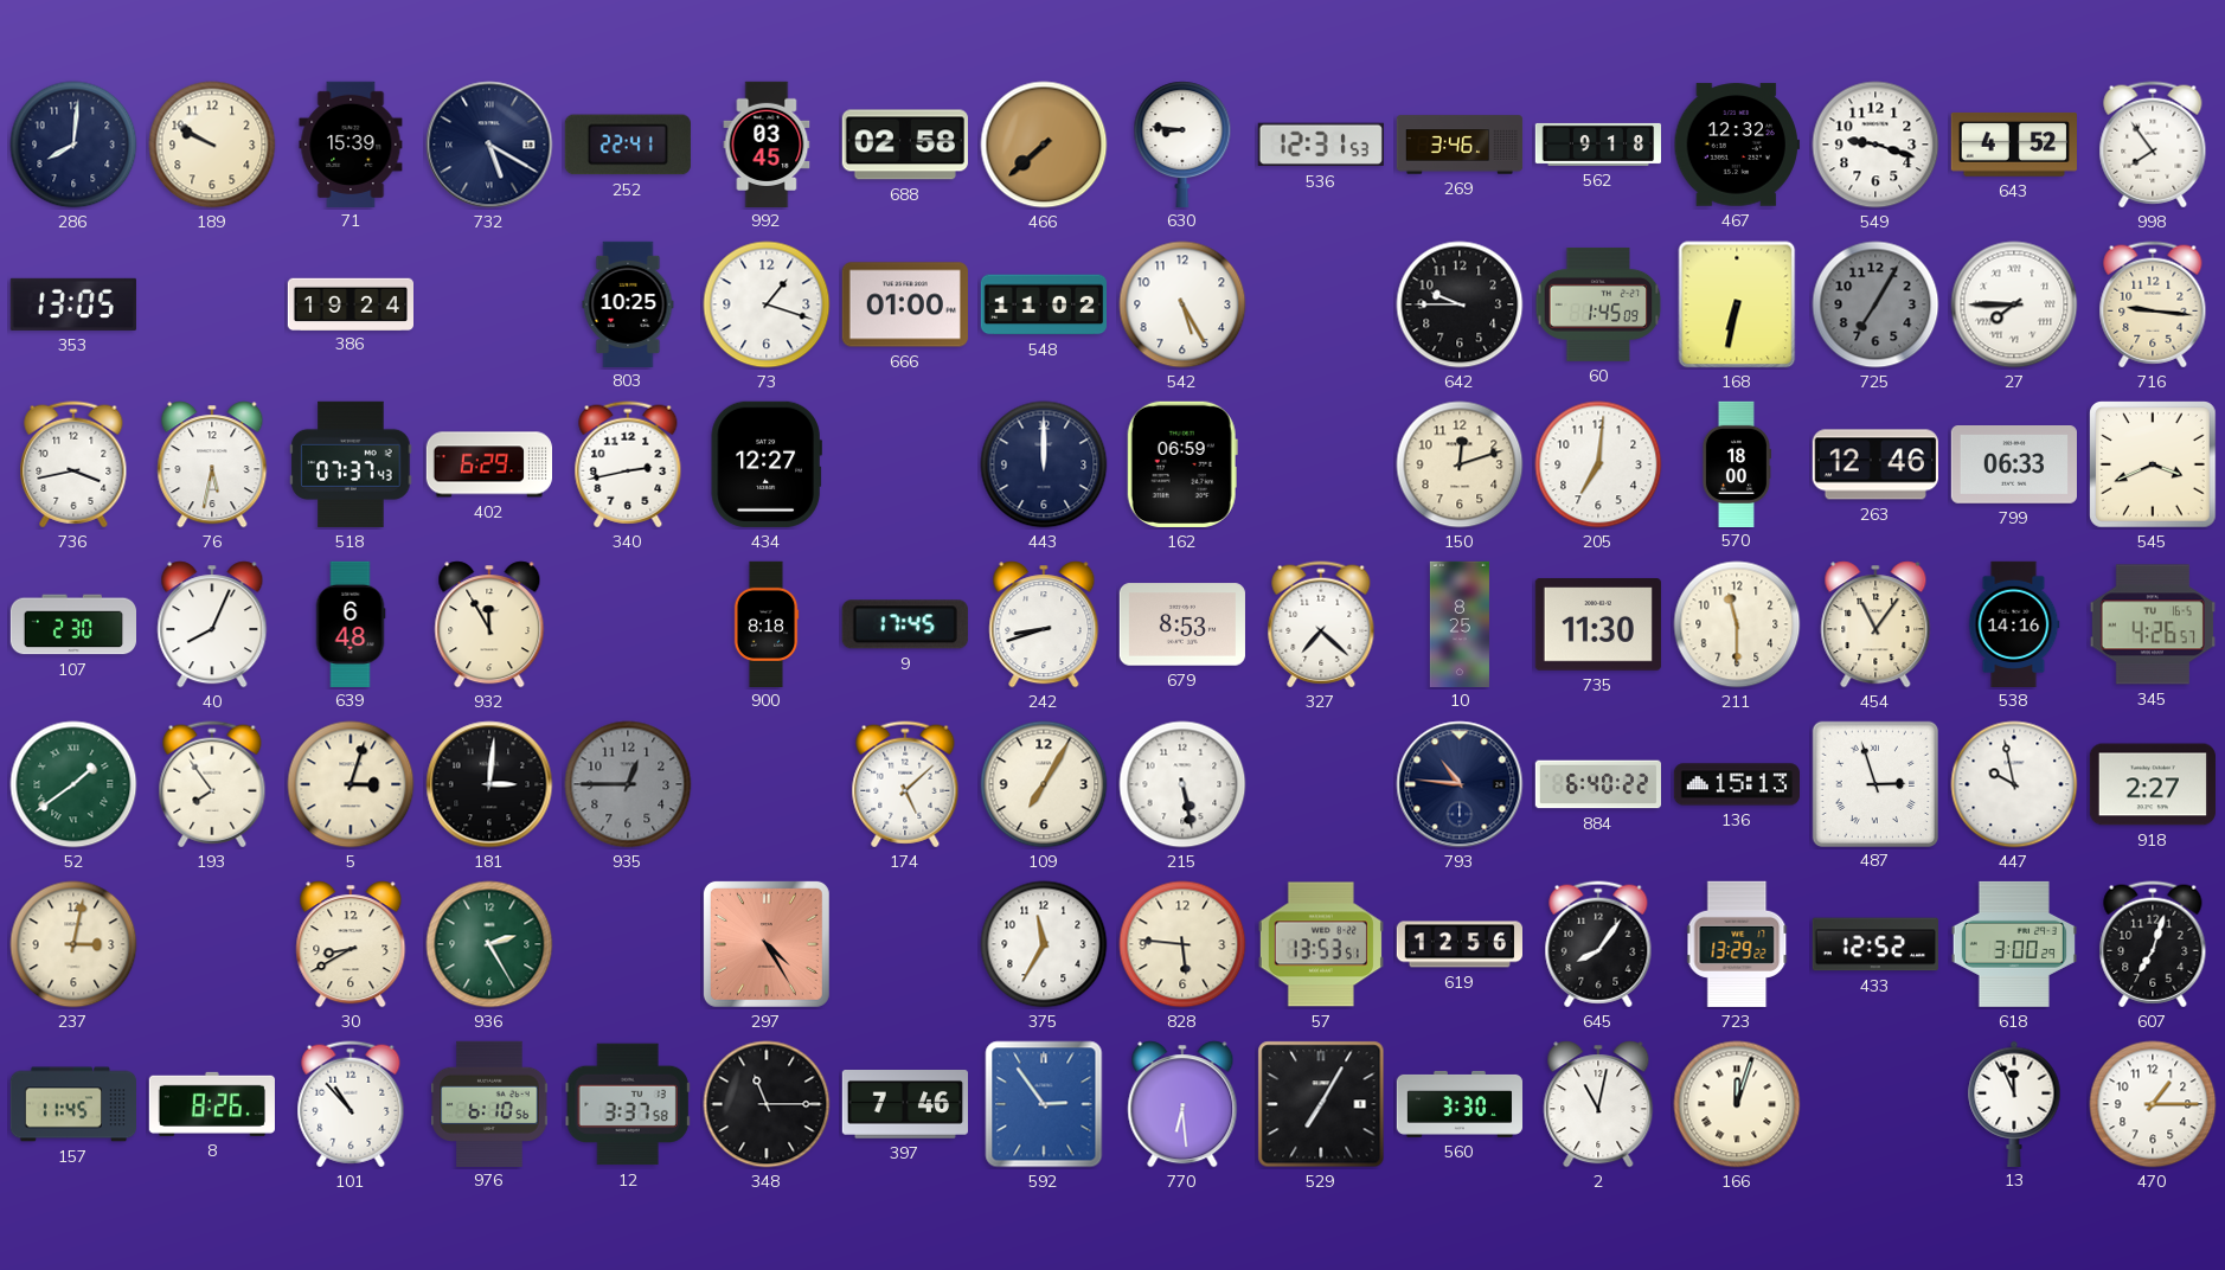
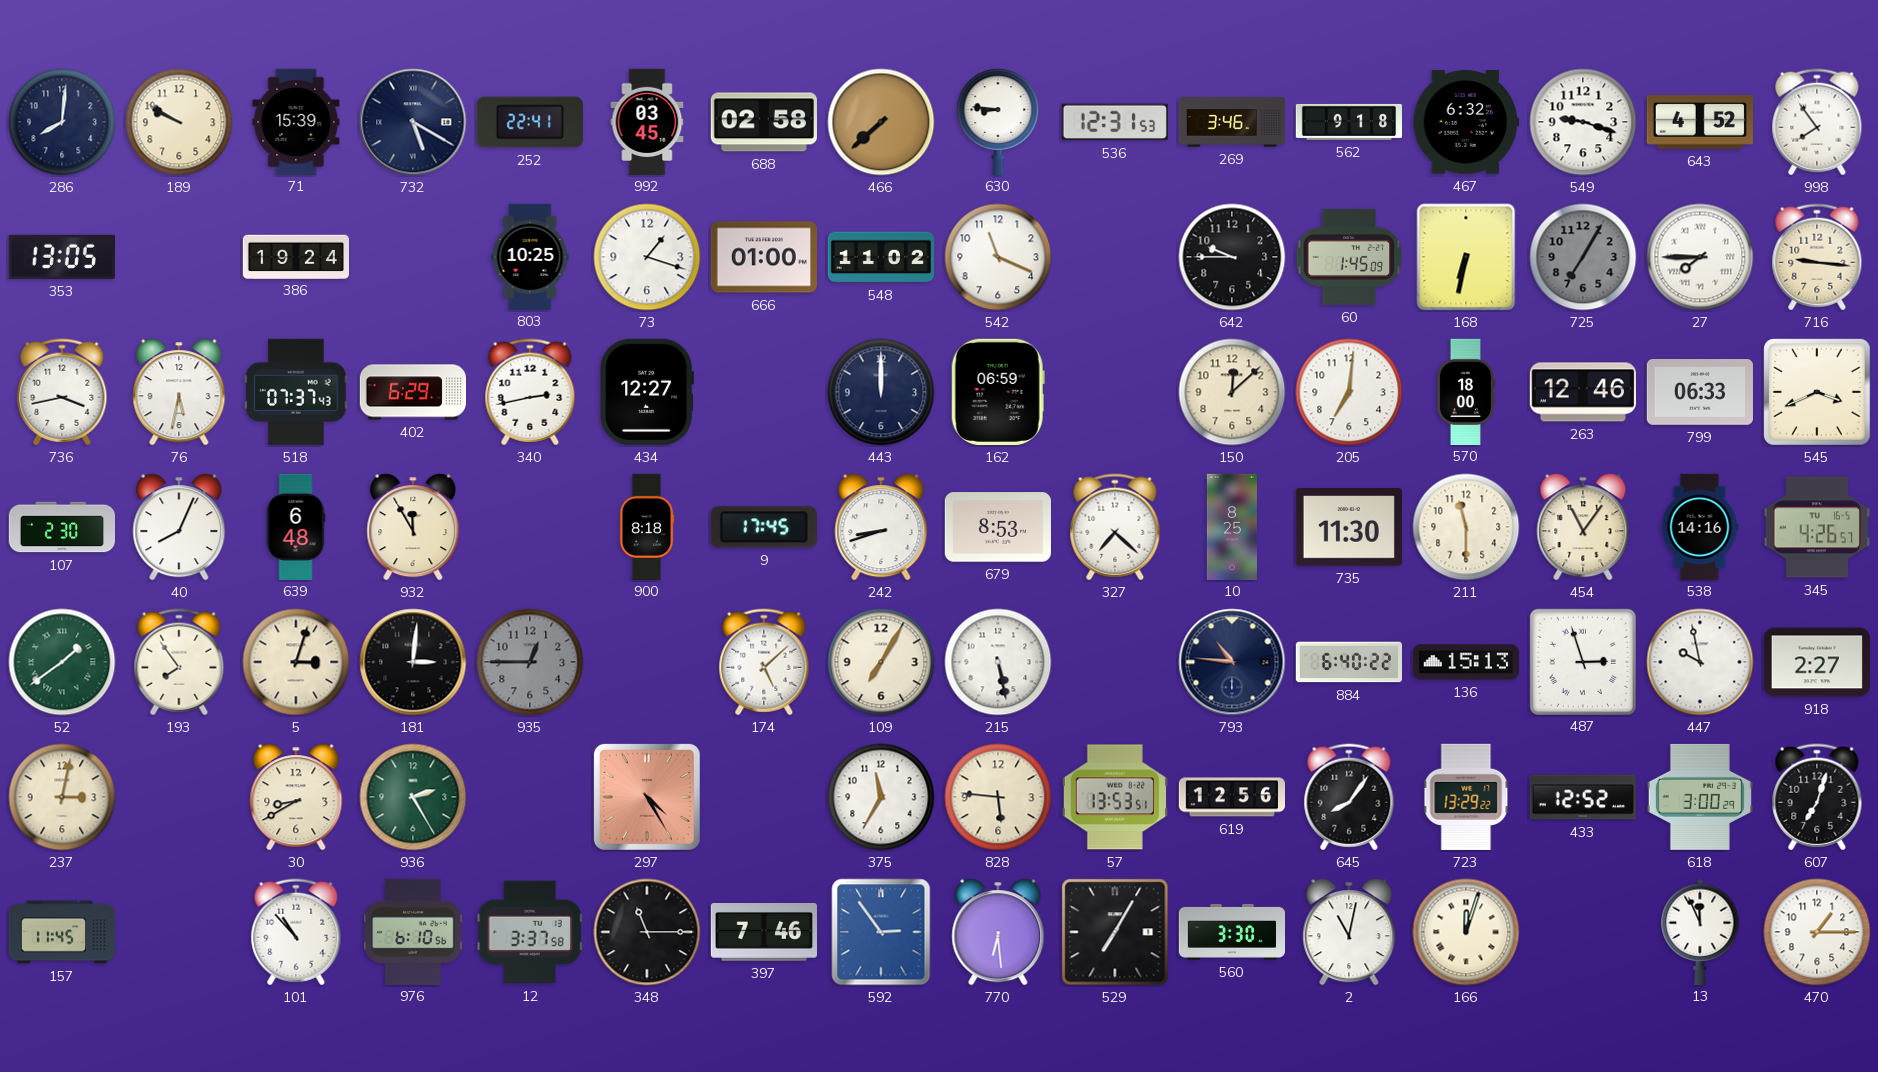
467: 12:32 -> 6:32
542: 5:25 -> 11:19
150: 12:12 -> 12:08
8: 8:26 -> none
